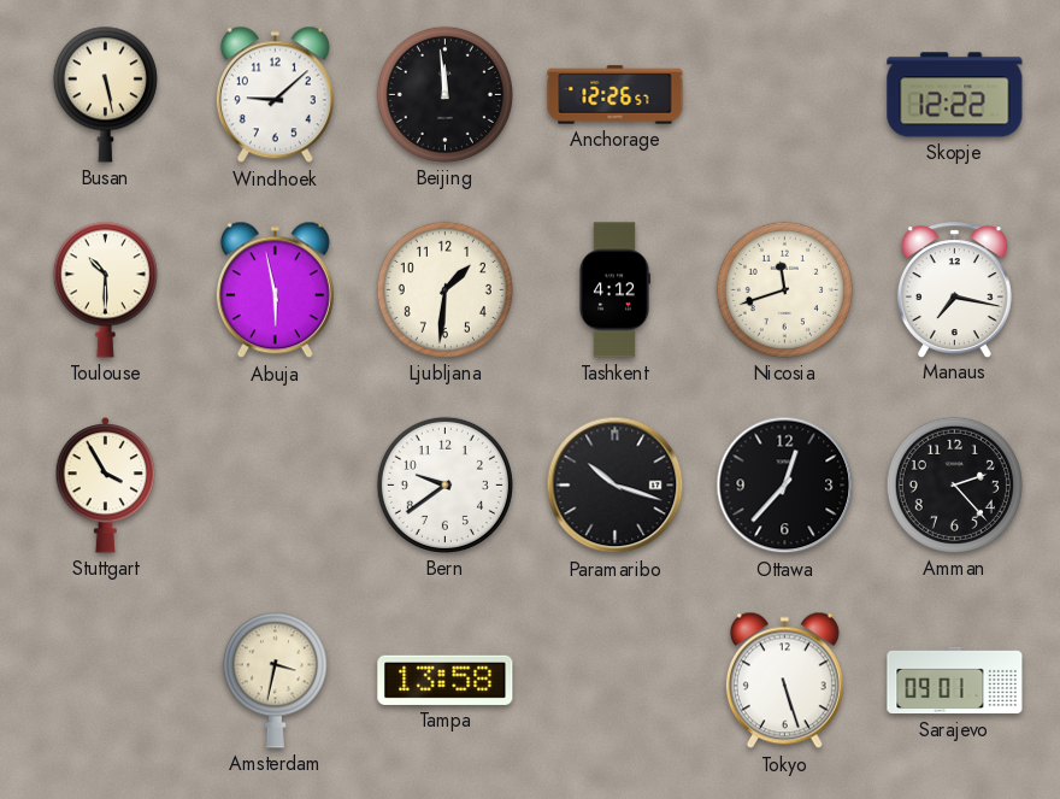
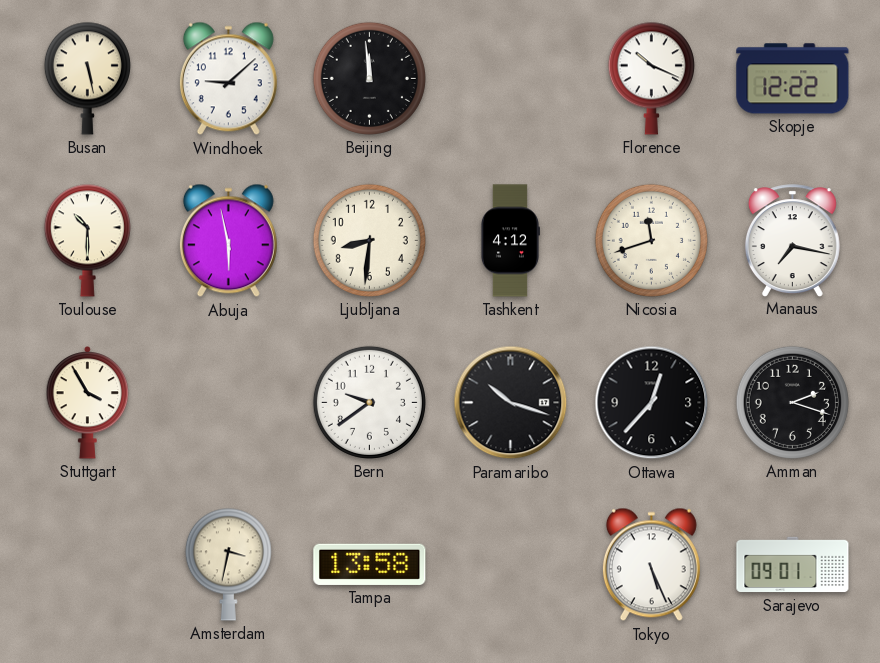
Anchorage: 12:26 -> none
Florence: none -> 10:19
Ljubljana: 1:31 -> 8:31
Amman: 2:23 -> 2:18
Tokyo: 5:27 -> 5:26
